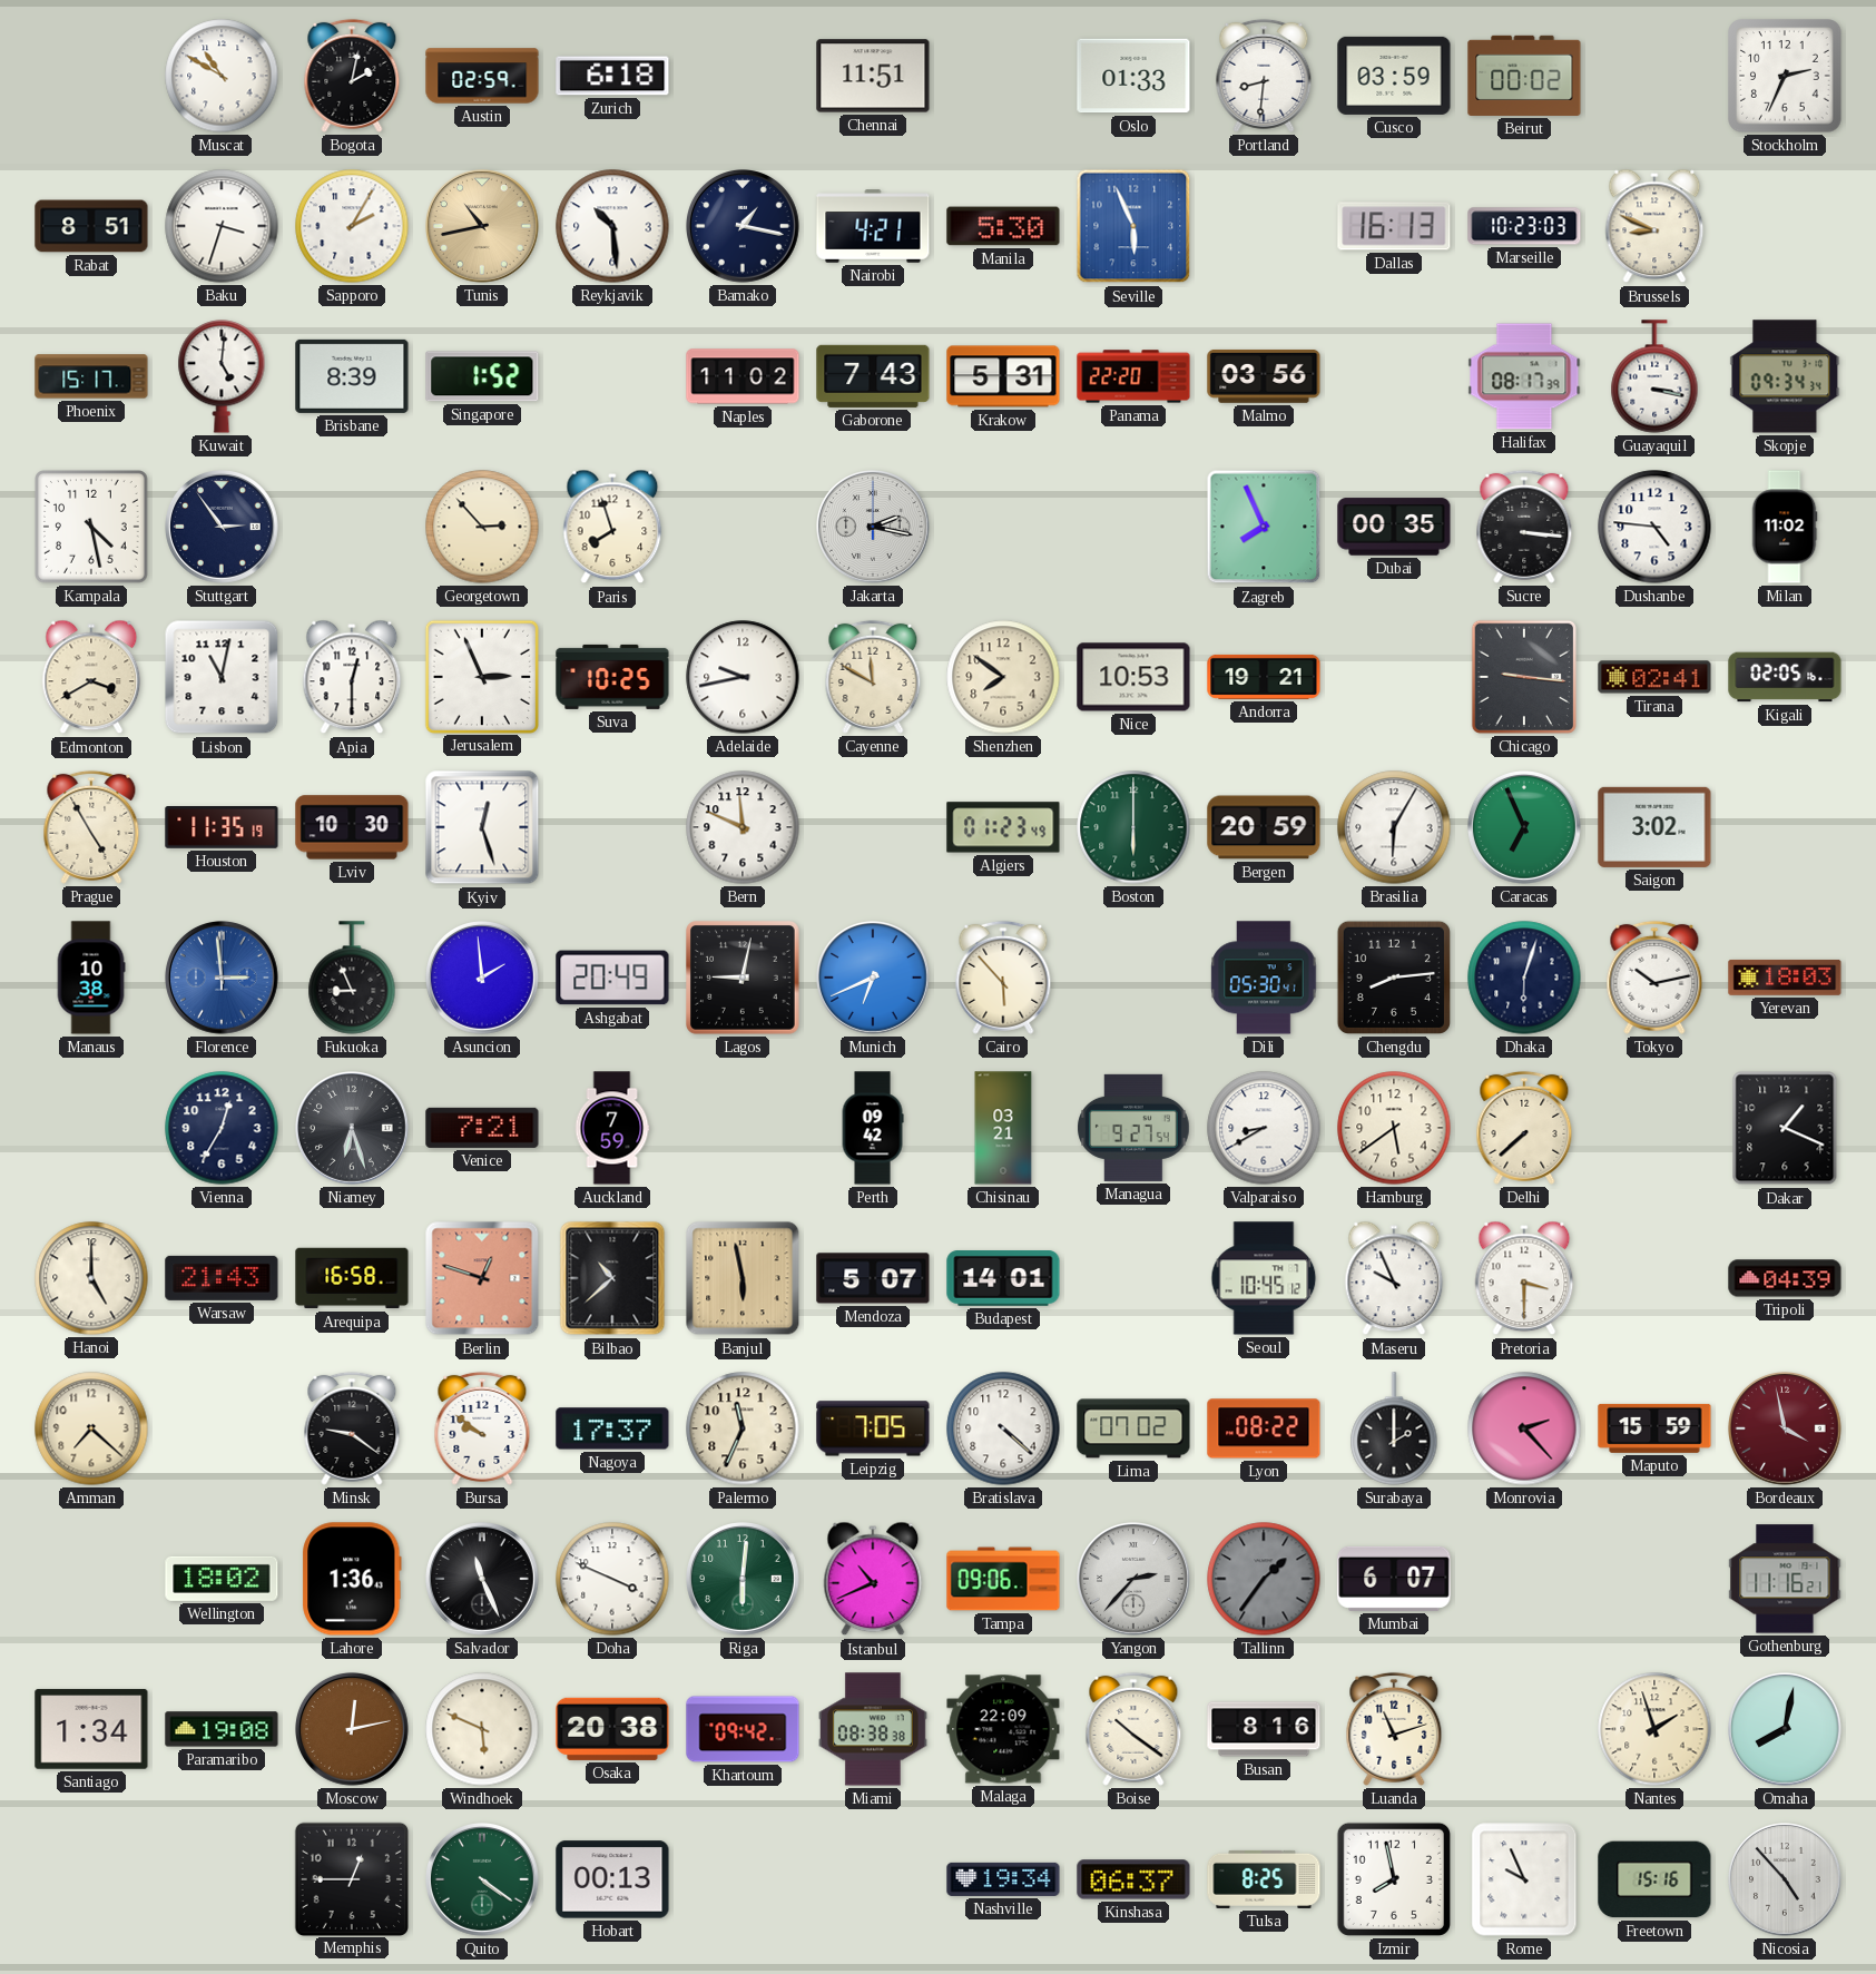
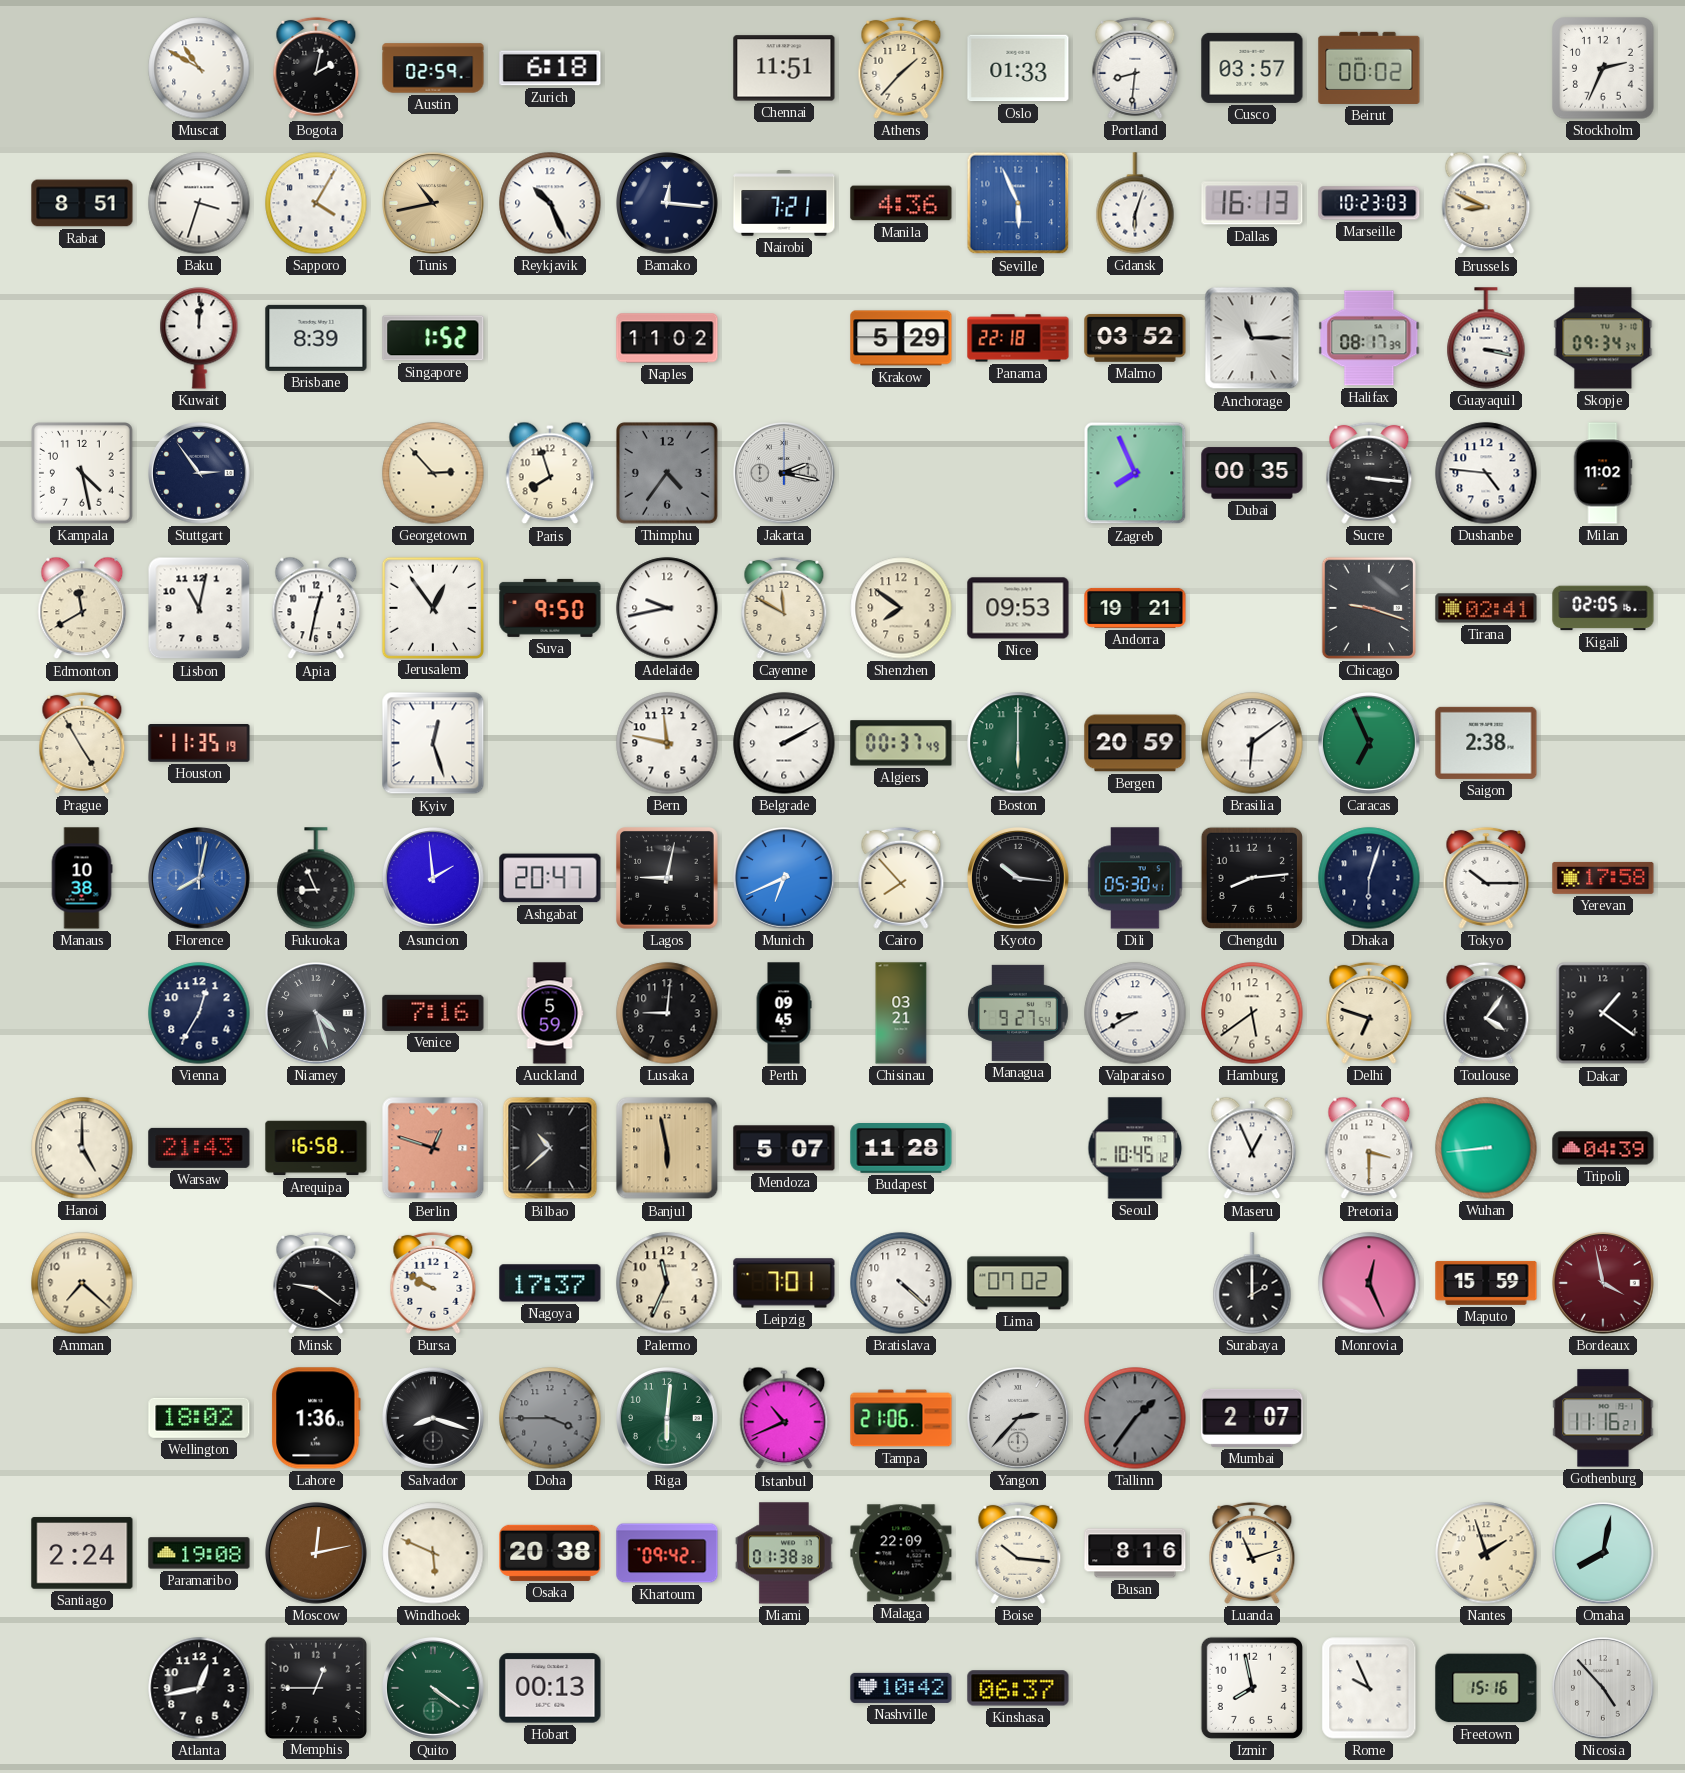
Athens: none -> 1:37
Cusco: 03:59 -> 03:57
Sapporo: 2:05 -> 4:05
Reykjavik: 10:29 -> 10:26
Bamako: 1:17 -> 12:16
Nairobi: 4:21 -> 7:21
Manila: 5:30 -> 4:36
Gdansk: none -> 6:03
Phoenix: 15:17 -> none
Kuwait: 5:01 -> 12:01
Gaborone: 7:43 -> none
Krakow: 5:31 -> 5:29
Panama: 22:20 -> 22:18
Malmo: 03:56 -> 03:52
Anchorage: none -> 11:15
Thimphu: none -> 4:36
Edmonton: 3:40 -> 11:40
Apia: 12:30 -> 12:32
Jerusalem: 2:56 -> 12:54
Suva: 10:25 -> 9:50
Nice: 10:53 -> 09:53
Chicago: 9:16 -> 9:18
Lviv: 10:30 -> none
Bern: 11:49 -> 11:47
Belgrade: none -> 2:10
Algiers: 01:23 -> 00:37
Brasilia: 6:05 -> 6:09
Saigon: 3:02 -> 2:38
Florence: 2:59 -> 8:02
Ashgabat: 20:49 -> 20:47
Cairo: 5:53 -> 7:53
Kyoto: none -> 10:16
Tokyo: 10:13 -> 10:15
Yerevan: 18:03 -> 17:58
Niamey: 6:27 -> 4:27
Venice: 7:21 -> 7:16
Auckland: 7:59 -> 5:59
Lusaka: none -> 9:01
Perth: 09:42 -> 09:45
Delhi: 7:38 -> 6:48
Toulouse: none -> 4:06
Dakar: 1:19 -> 1:21
Budapest: 14:01 -> 11:28
Maseru: 9:56 -> 12:56
Wuhan: none -> 8:44
Bursa: 9:51 -> 9:50
Leipzig: 7:05 -> 7:01
Lyon: 08:22 -> none
Monrovia: 2:23 -> 12:26
Salvador: 11:26 -> 8:18
Doha: 3:49 -> 3:45
Doha dial: white -> grey
Tampa: 09:06 -> 21:06
Mumbai: 6:07 -> 2:07
Santiago: 1:34 -> 2:24
Miami: 08:38 -> 01:38
Boise: 10:21 -> 10:16
Atlanta: none -> 12:43
Nashville: 19:34 -> 10:42
Tulsa: 8:25 -> none
